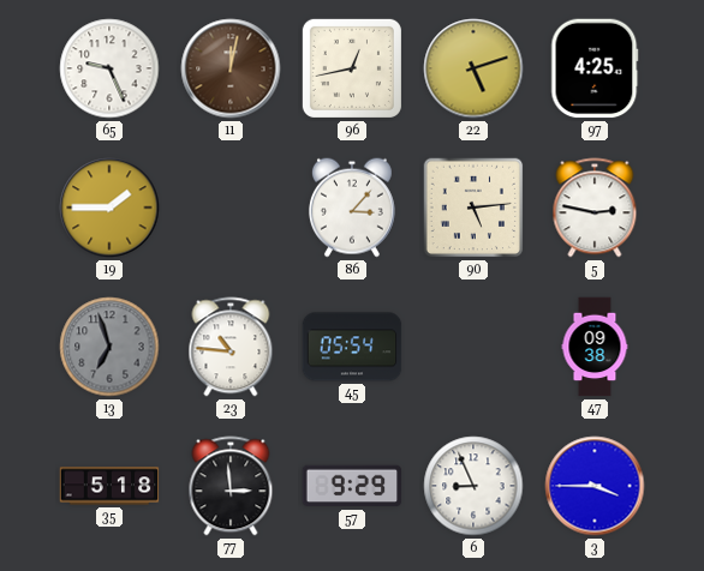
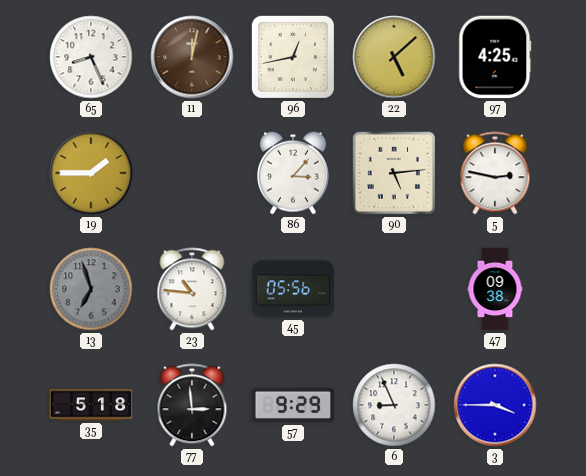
65: 9:26 -> 8:26
22: 5:12 -> 5:08
45: 05:54 -> 05:56
